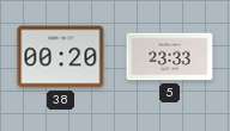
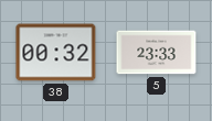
38: 00:20 -> 00:32
